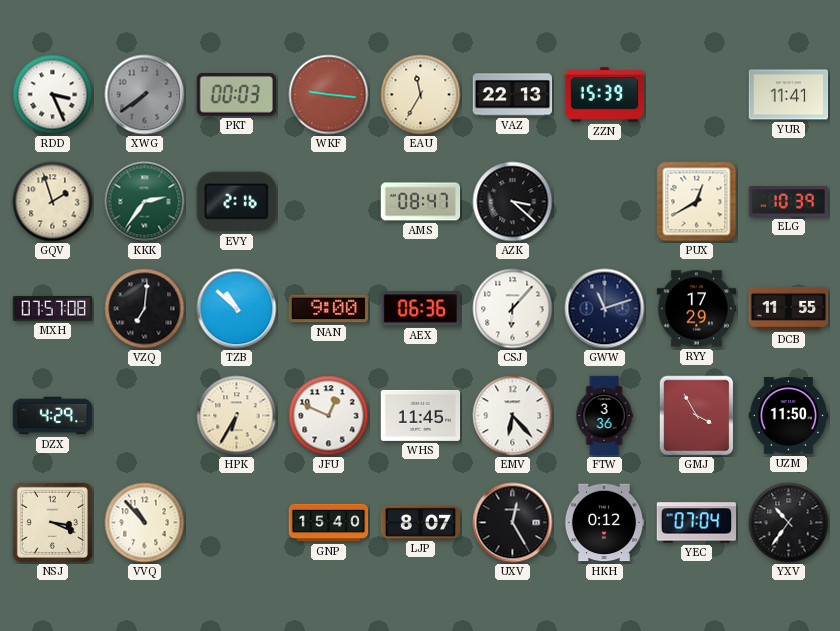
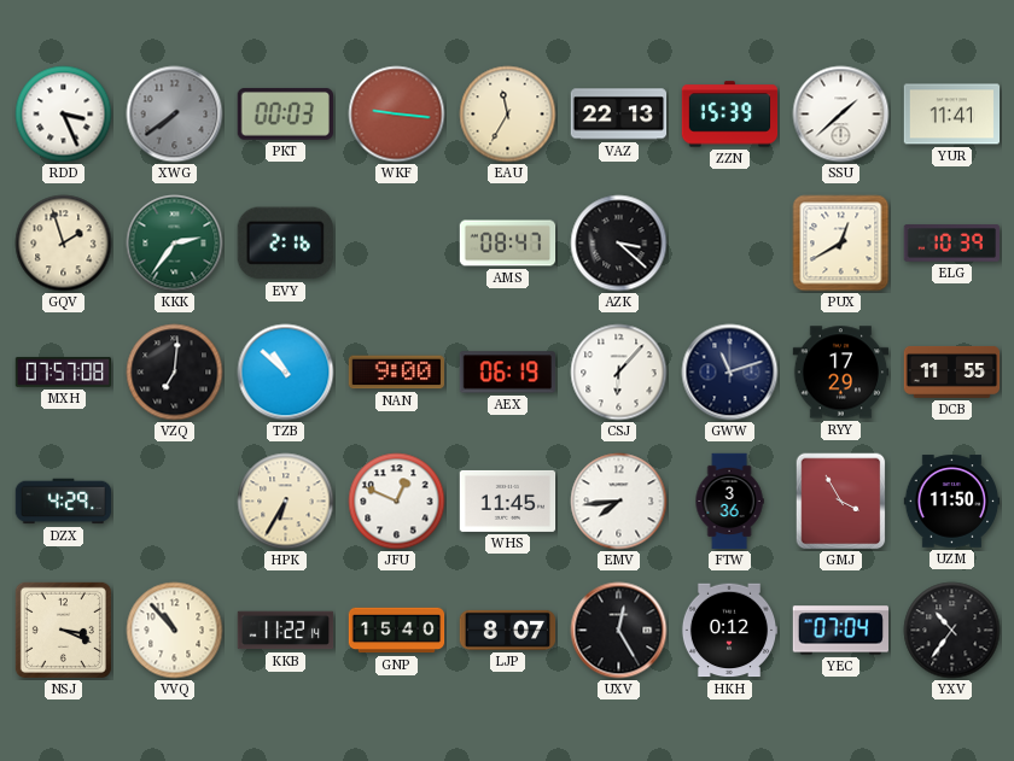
SSU: none -> 1:38
AEX: 06:36 -> 06:19
EMV: 6:23 -> 7:44
KKB: none -> 11:22
